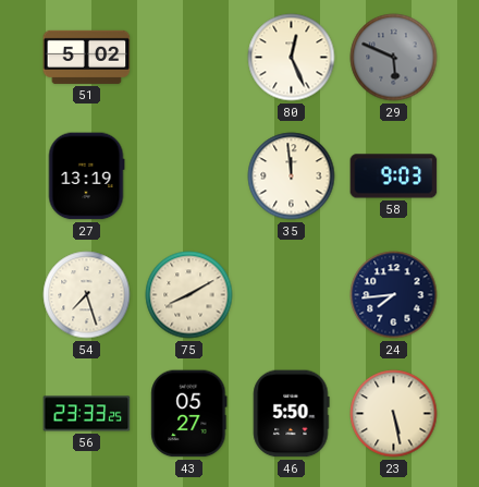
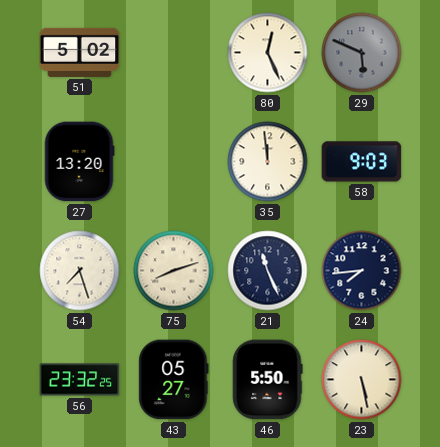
27: 13:19 -> 13:20
75: 8:10 -> 8:12
21: none -> 11:26
56: 23:33 -> 23:32
